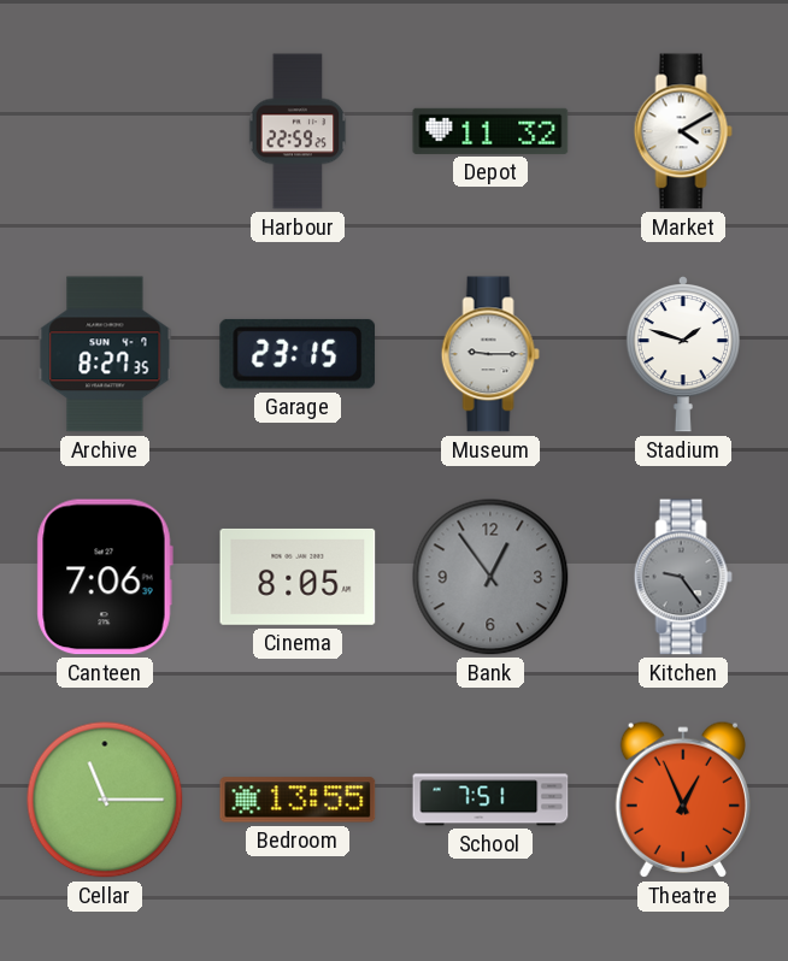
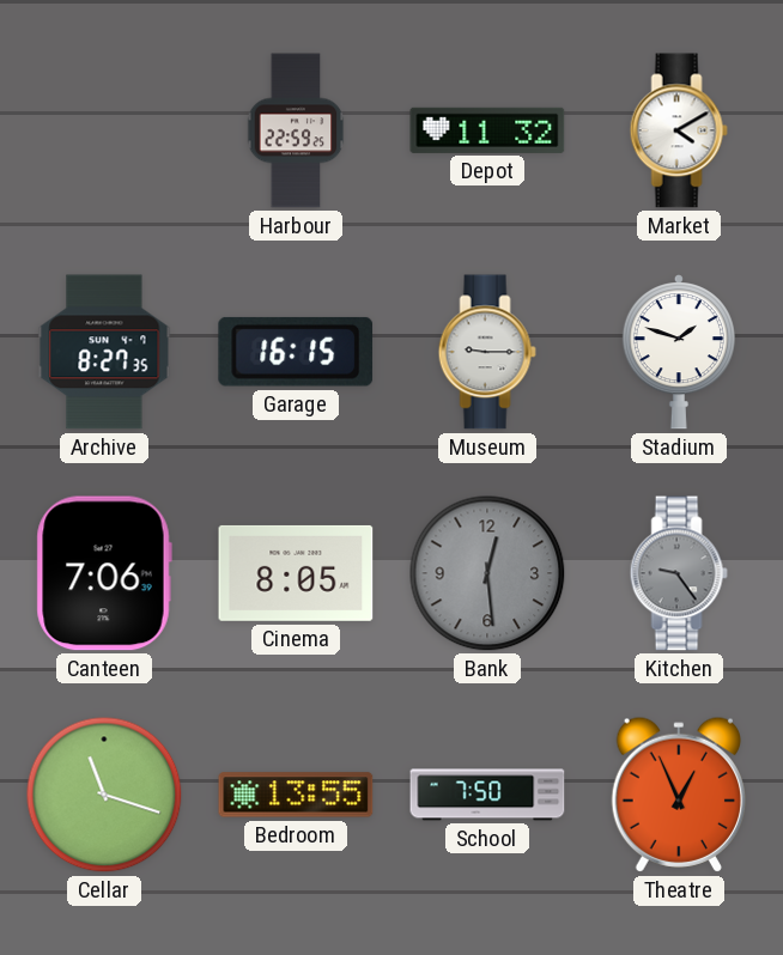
Garage: 23:15 -> 16:15
Bank: 12:54 -> 12:29
Cellar: 11:15 -> 11:18
School: 7:51 -> 7:50
